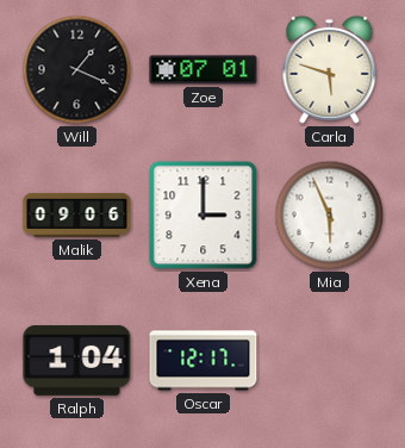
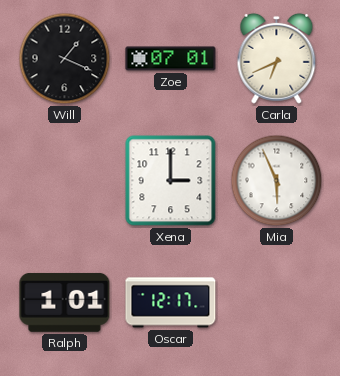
Carla: 5:48 -> 6:41
Malik: 09:06 -> none
Ralph: 1:04 -> 1:01
